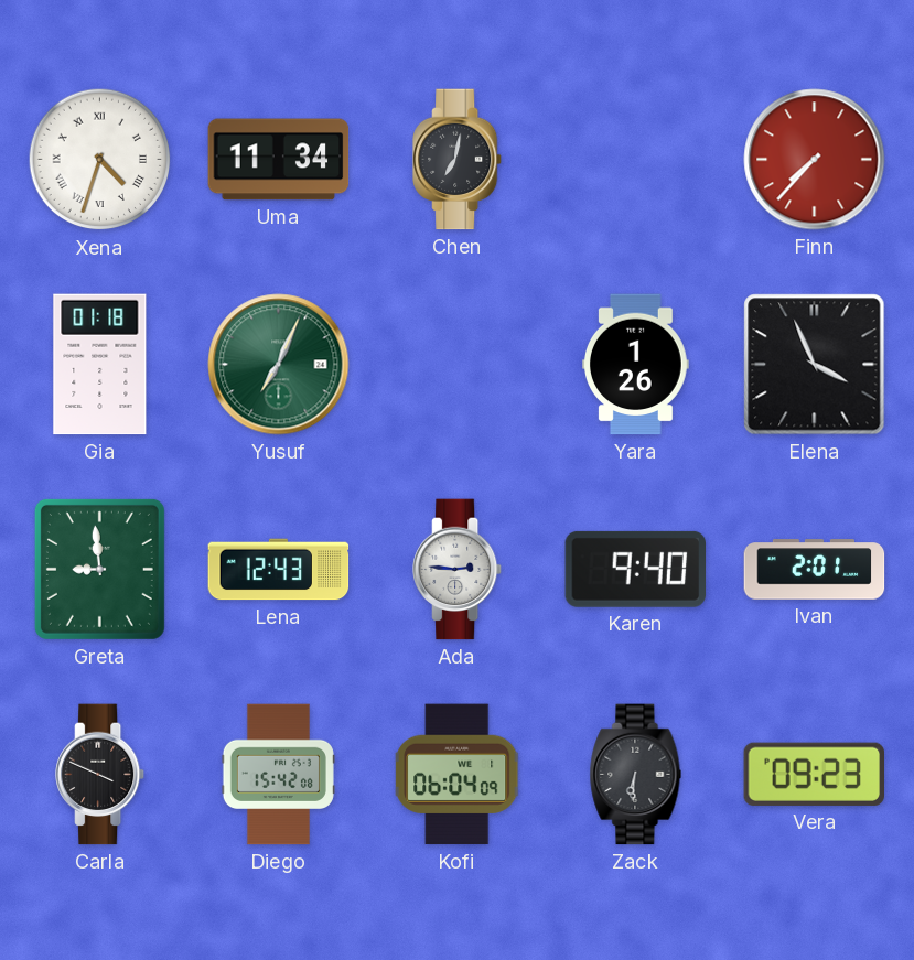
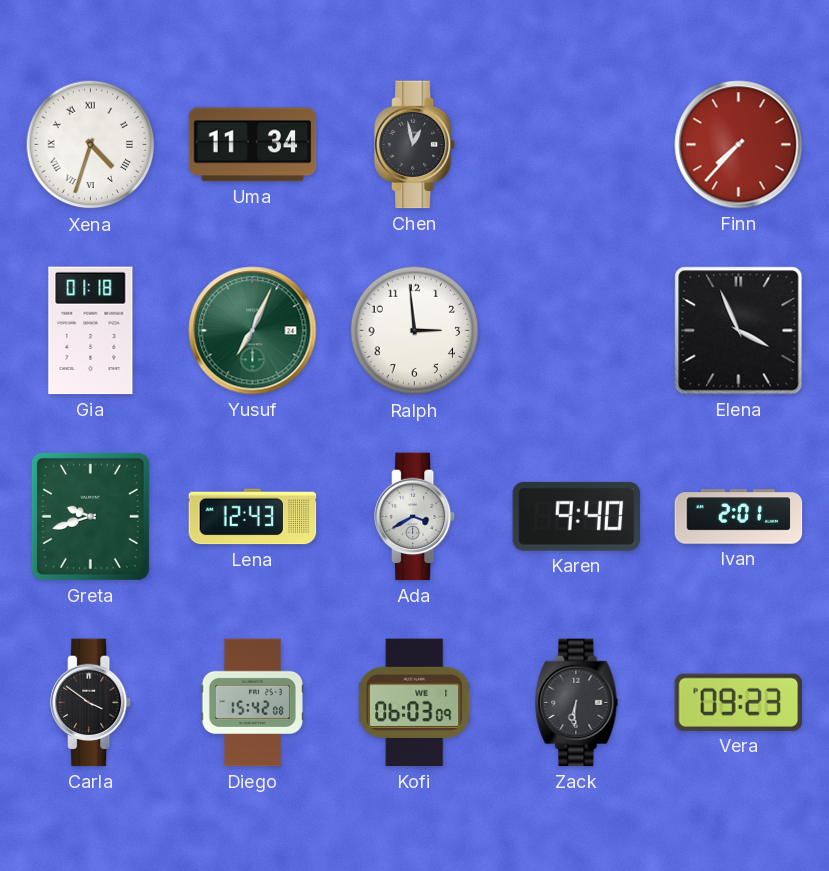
Chen: 7:02 -> 12:58
Ralph: none -> 2:59
Yara: 1:26 -> none
Greta: 8:59 -> 9:42
Ada: 2:46 -> 3:40
Carla: 3:49 -> 3:51
Kofi: 06:04 -> 06:03
